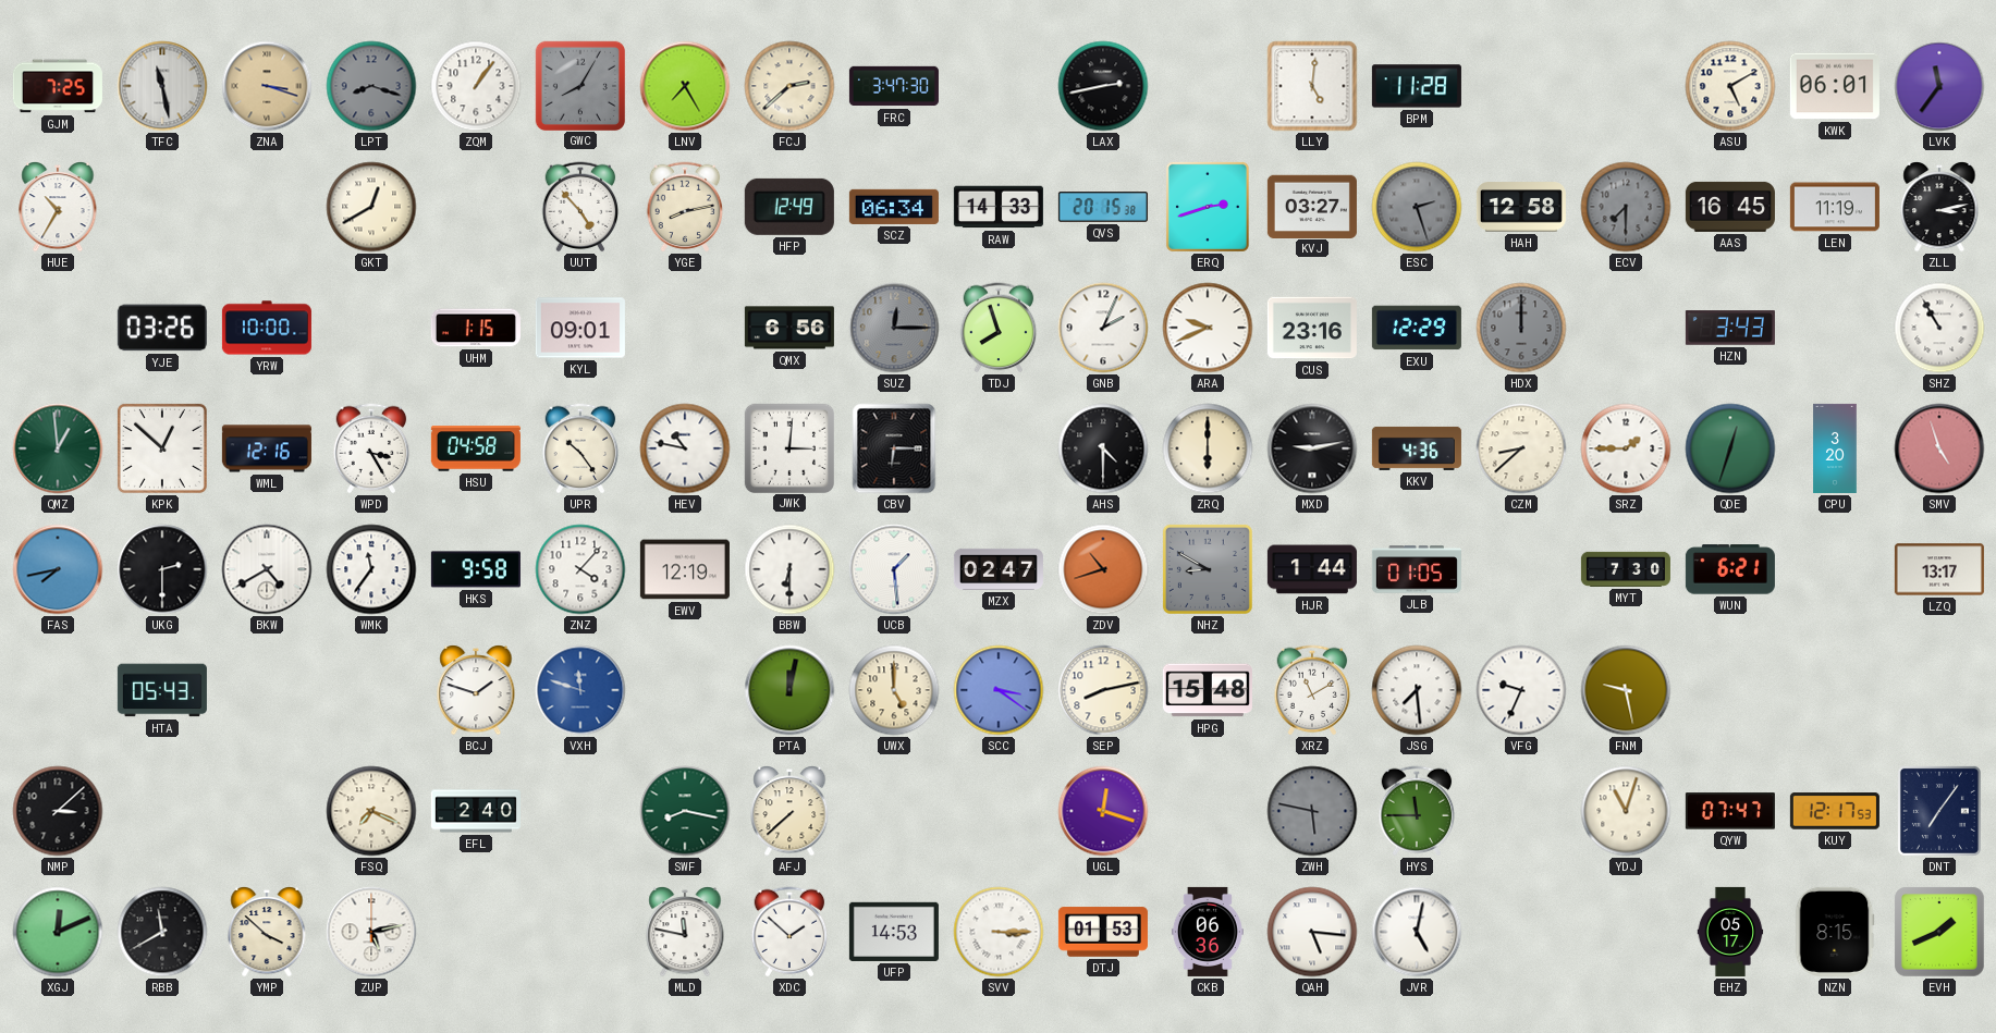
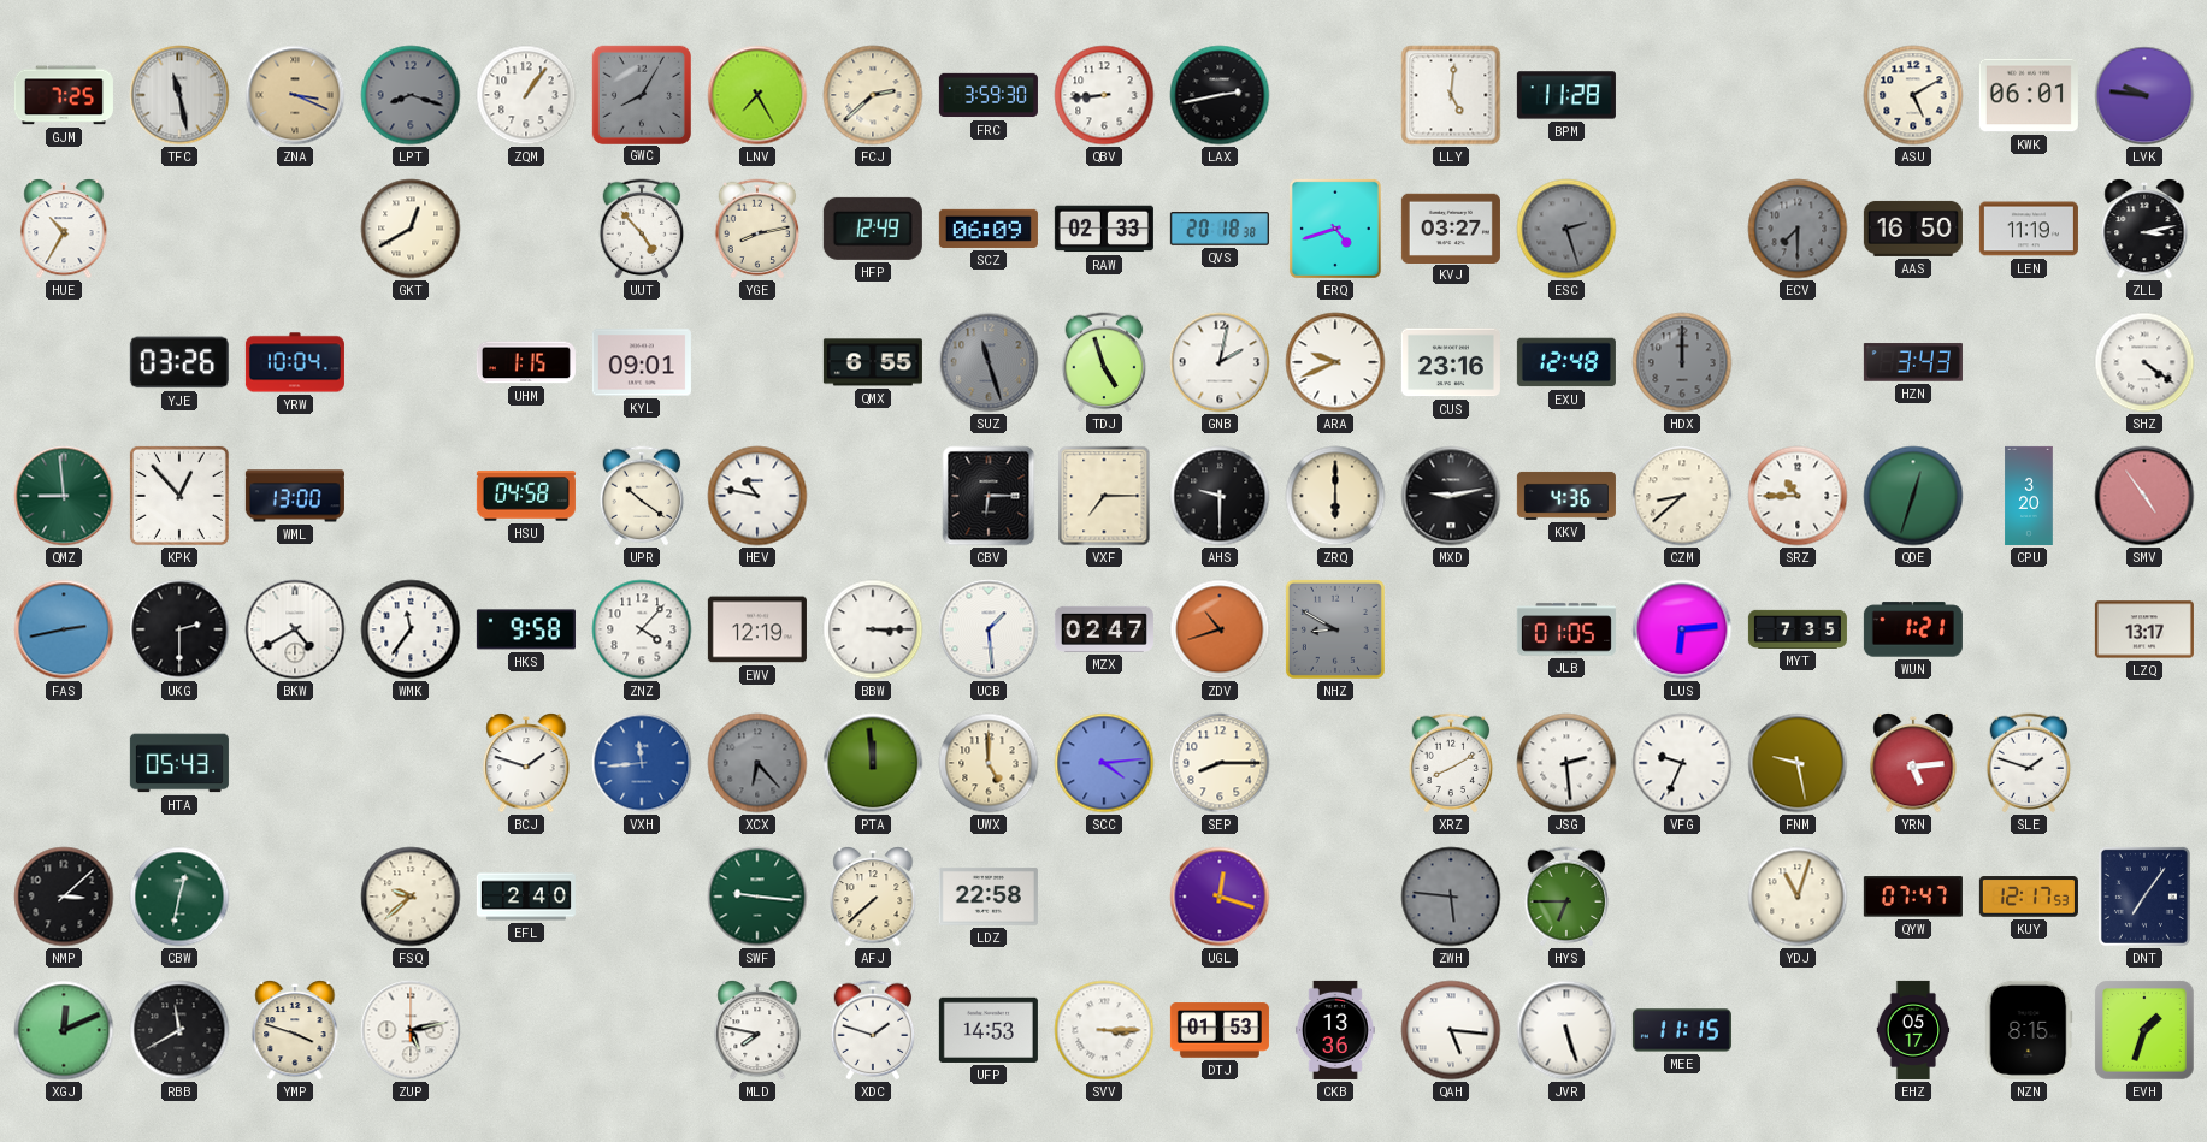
ZNA: 3:18 -> 3:19
FRC: 3:47 -> 3:59
QBV: none -> 8:44
LVK: 11:36 -> 9:46
SCZ: 06:34 -> 06:09
RAW: 14:33 -> 02:33
QVS: 20:15 -> 20:18
ERQ: 2:42 -> 4:42
HAH: 12:58 -> none
AAS: 16:45 -> 16:50
YRW: 10:00 -> 10:04
QMX: 6:56 -> 6:55
SUZ: 12:15 -> 11:27
TDJ: 7:57 -> 4:57
GNB: 2:04 -> 2:02
EXU: 12:29 -> 12:48
SHZ: 10:55 -> 4:21
QMZ: 12:59 -> 8:59
KPK: 12:52 -> 12:53
WML: 12:16 -> 13:00
WPD: 3:25 -> none
UPR: 10:24 -> 10:21
JWK: 3:01 -> none
VXF: none -> 7:15
AHS: 4:30 -> 9:30
SRZ: 1:45 -> 10:45
SMV: 4:57 -> 4:54
FAS: 7:43 -> 2:43
BBW: 6:30 -> 3:15
HJR: 1:44 -> none
LUS: none -> 6:14
MYT: 7:30 -> 7:35
WUN: 6:21 -> 1:21
VXH: 11:48 -> 11:44
XCX: none -> 6:23
PTA: 12:02 -> 11:59
SCC: 3:21 -> 4:14
SEP: 8:13 -> 8:15
HPG: 15:48 -> none
XRZ: 11:10 -> 8:10
JSG: 7:29 -> 2:29
YRN: none -> 5:14
SLE: none -> 1:48
CBW: none -> 12:32
FSQ: 7:19 -> 9:38
SWF: 8:17 -> 9:16
LDZ: none -> 22:58
ZWH: 5:47 -> 5:46
HYS: 11:45 -> 6:45
YMP: 3:52 -> 3:48
MLD: 11:47 -> 7:47
XDC: 1:52 -> 1:48
CKB: 06:36 -> 13:36
JVR: 5:02 -> 5:27
MEE: none -> 11:15
EVH: 1:41 -> 1:33
